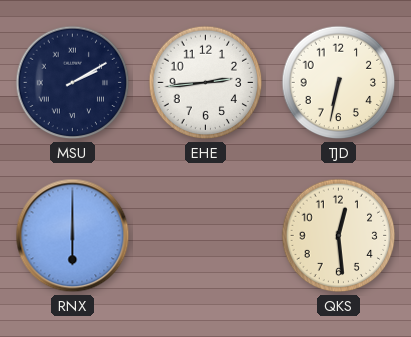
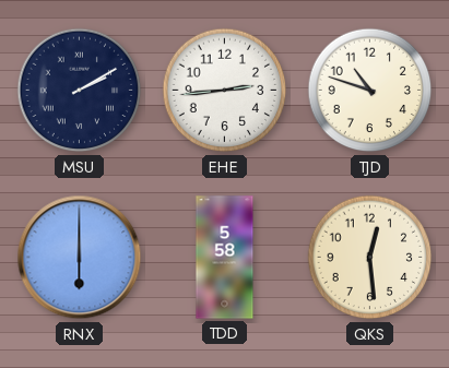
TJD: 6:32 -> 10:48
TDD: none -> 5:58
